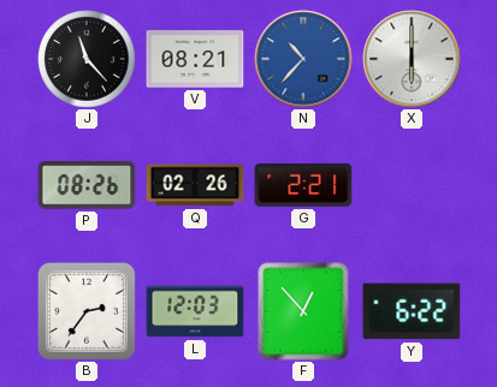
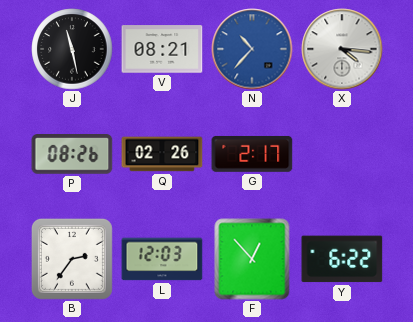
J: 11:23 -> 11:28
X: 6:00 -> 4:16
G: 2:21 -> 2:17
